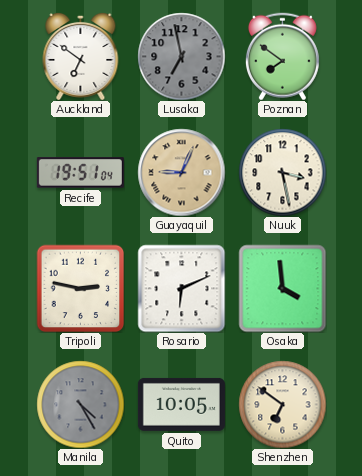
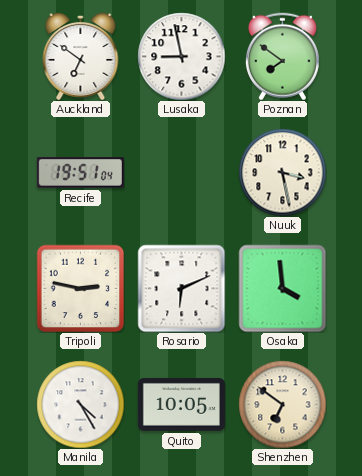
Lusaka: 6:58 -> 8:58
Lusaka dial: grey -> white
Guayaquil: 9:04 -> none
Manila dial: grey -> white
